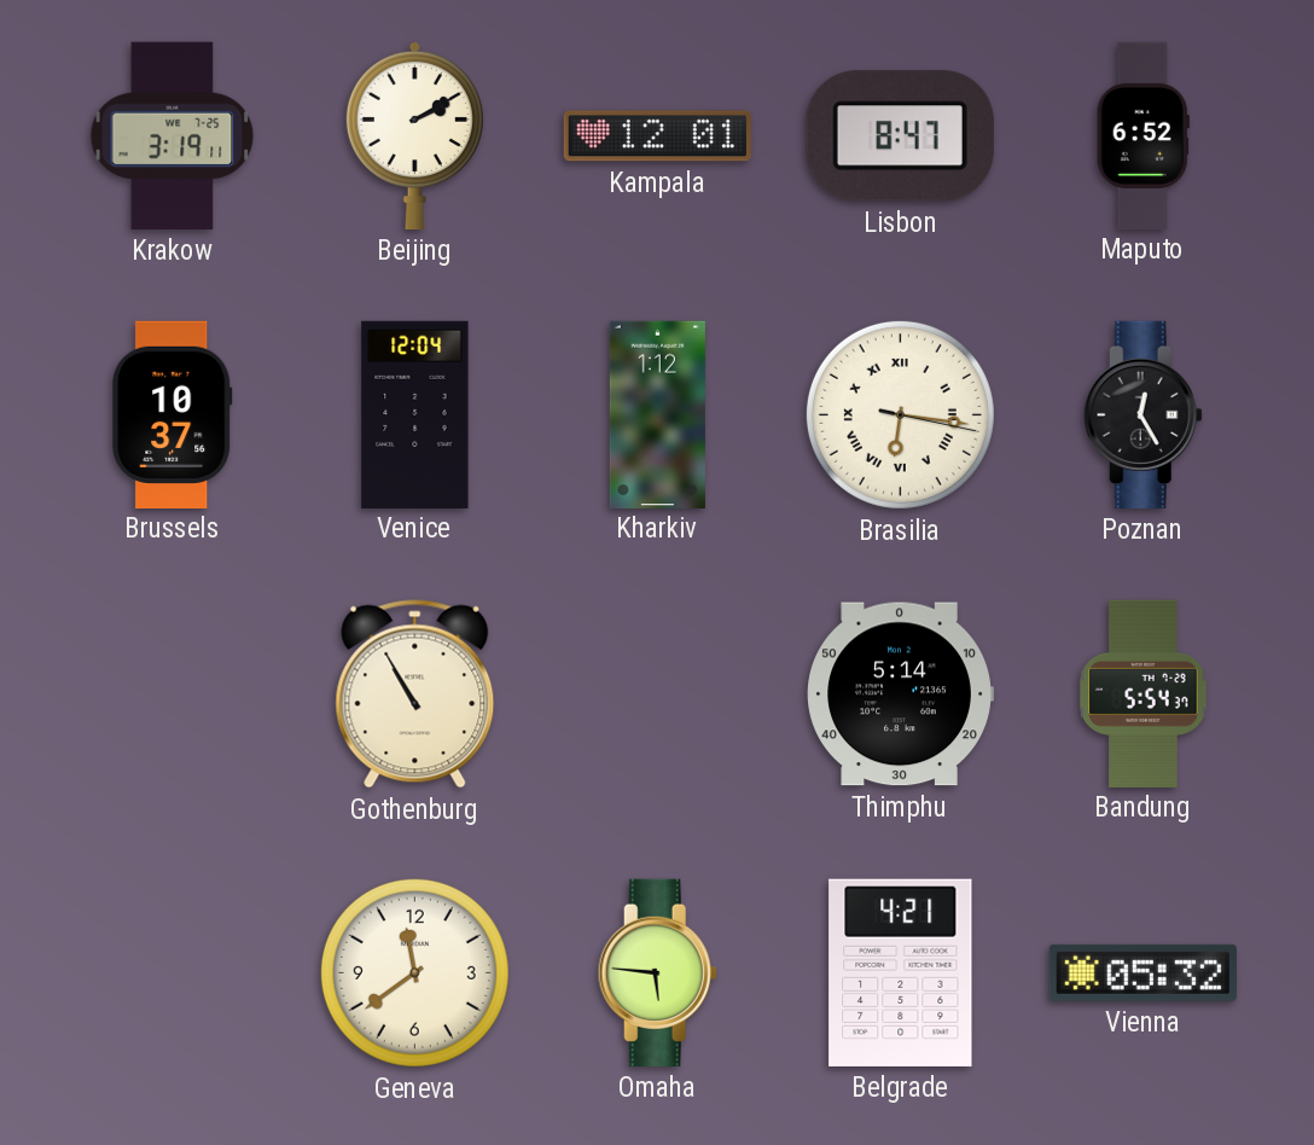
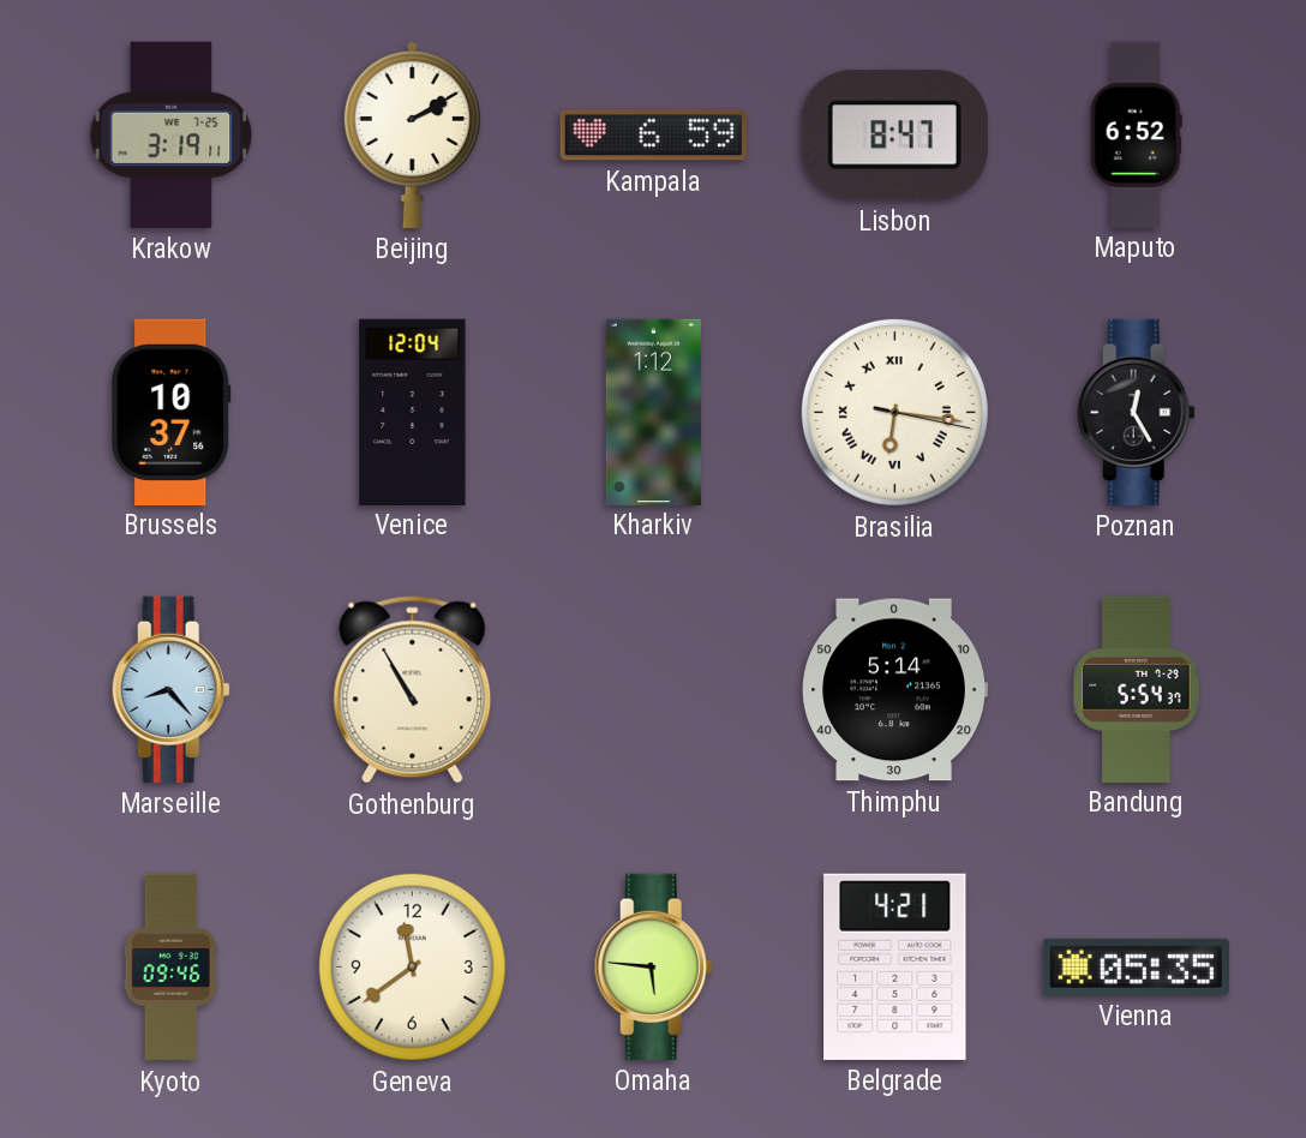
Kampala: 12:01 -> 6:59
Marseille: none -> 8:23
Kyoto: none -> 09:46
Vienna: 05:32 -> 05:35
